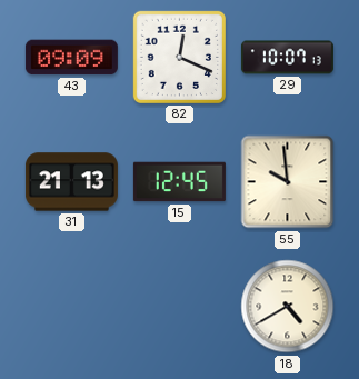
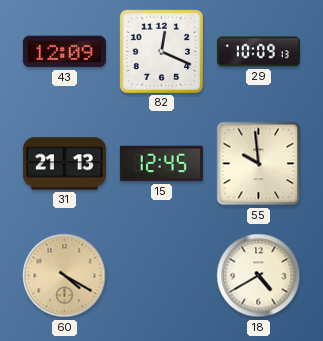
43: 09:09 -> 12:09
29: 10:07 -> 10:09
60: none -> 4:20
